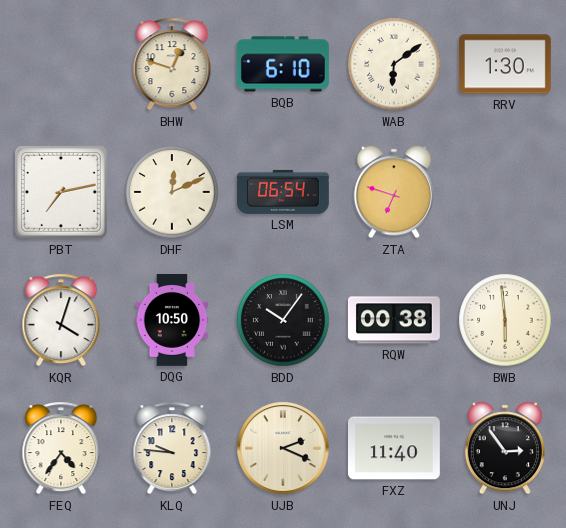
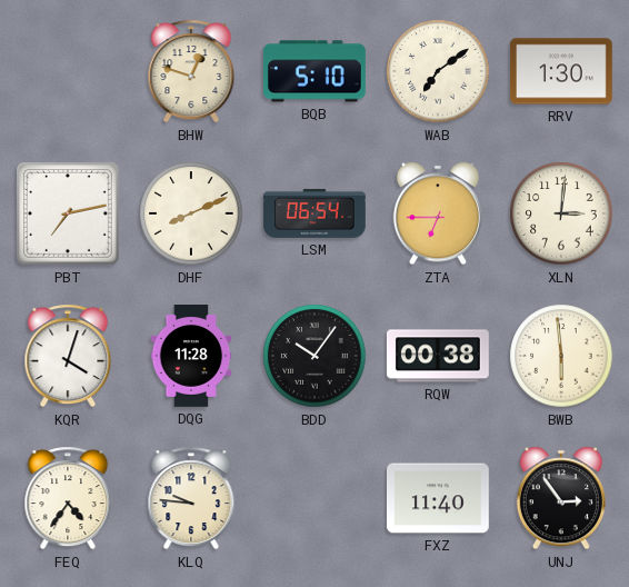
BQB: 6:10 -> 5:10
WAB: 6:09 -> 7:09
DHF: 12:11 -> 8:11
ZTA: 6:48 -> 6:45
XLN: none -> 3:01
DQG: 10:50 -> 11:28
UJB: 2:19 -> none
